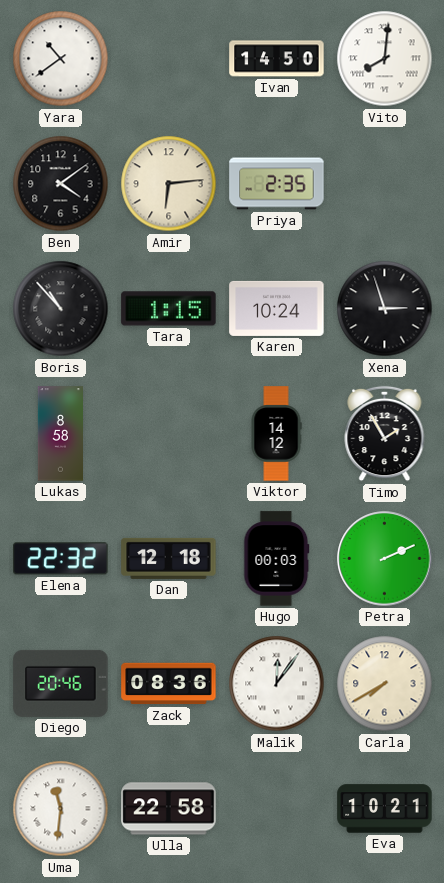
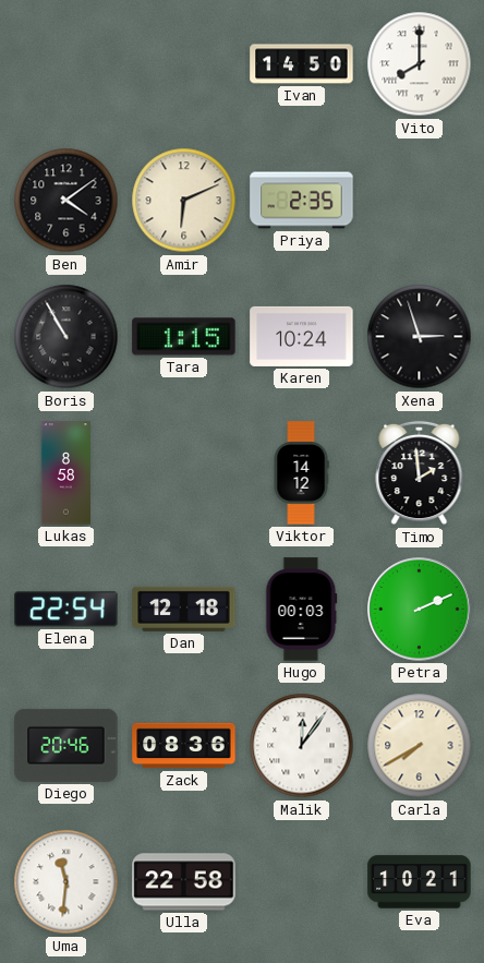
Yara: 10:39 -> none
Vito: 8:01 -> 8:00
Amir: 6:14 -> 6:11
Boris: 10:53 -> 10:55
Timo: 1:55 -> 1:59
Elena: 22:32 -> 22:54
